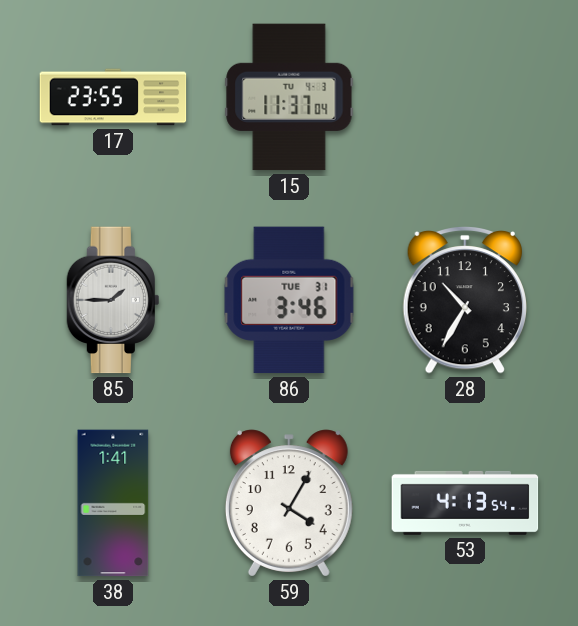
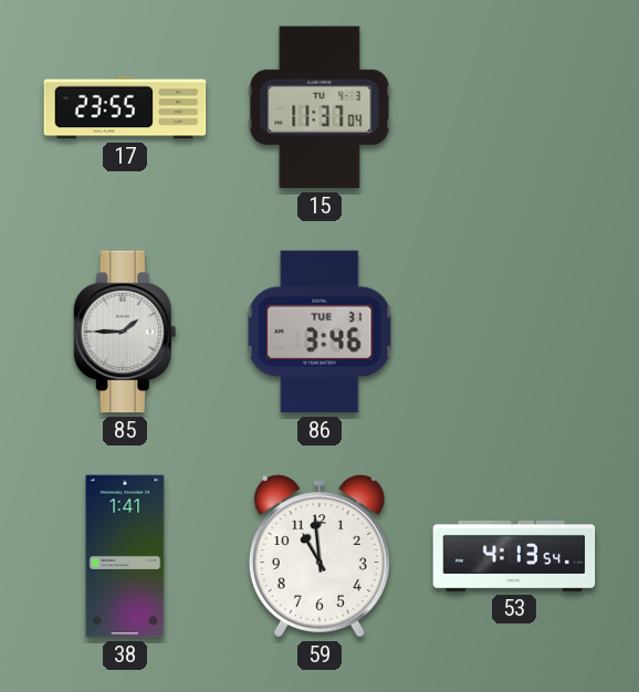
28: 10:35 -> none
59: 4:05 -> 10:59
